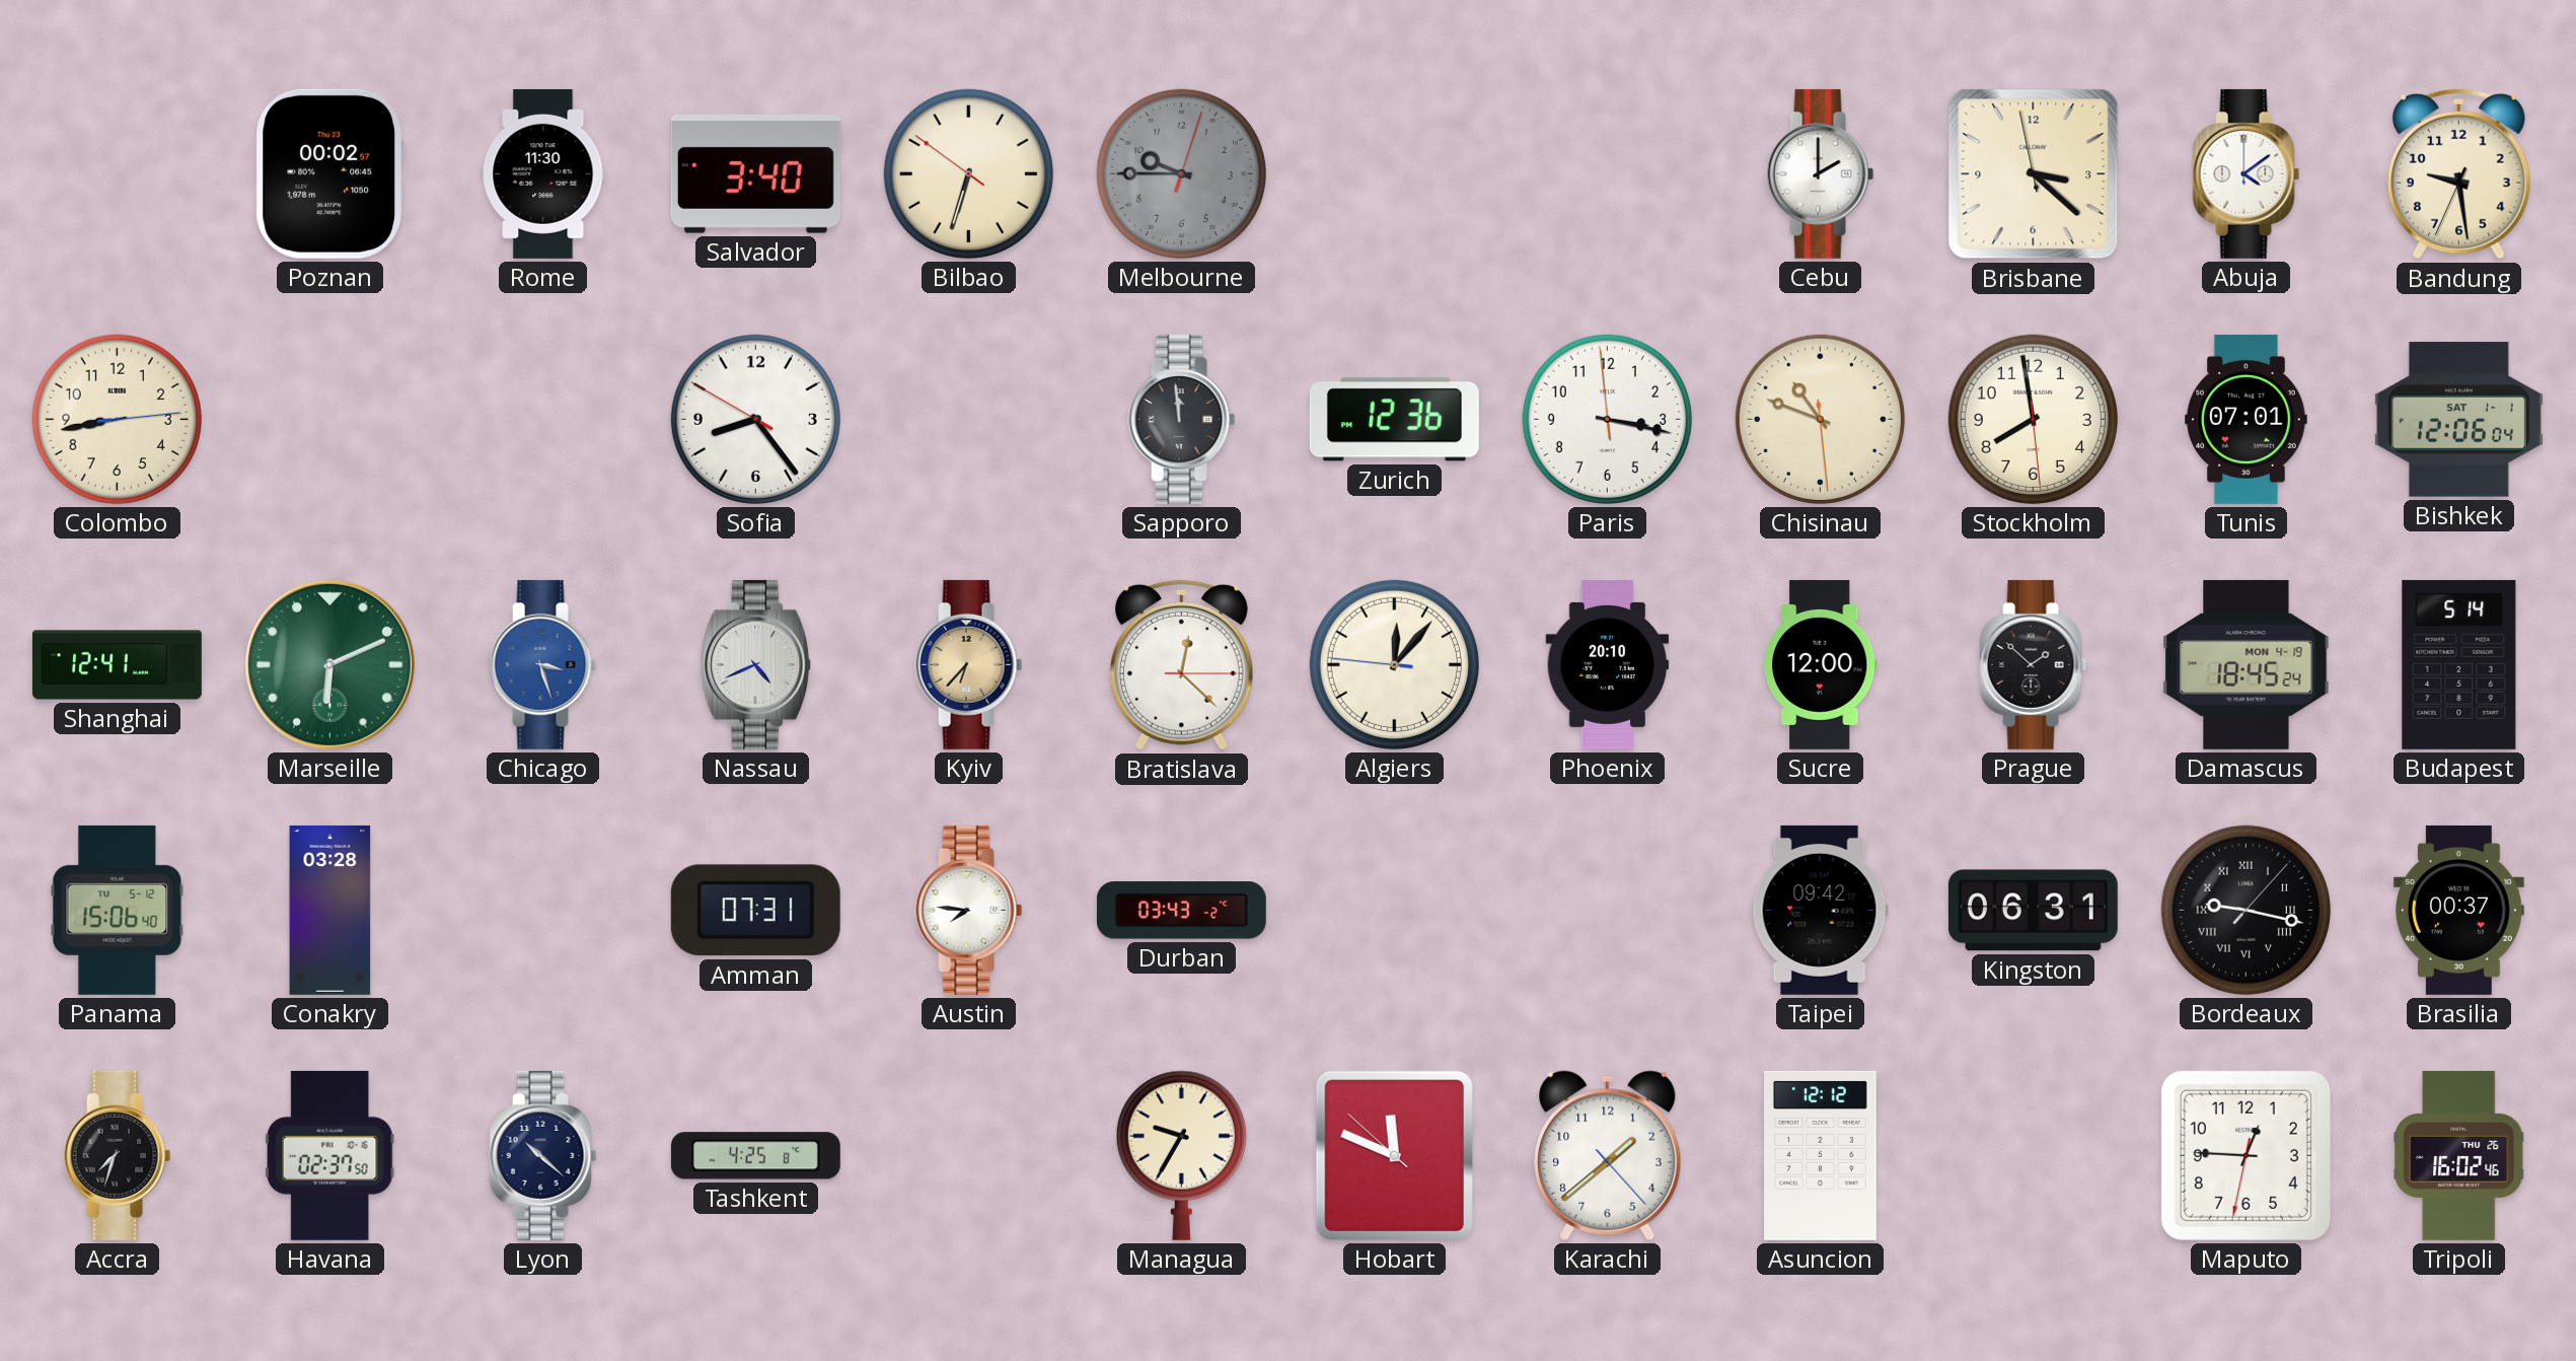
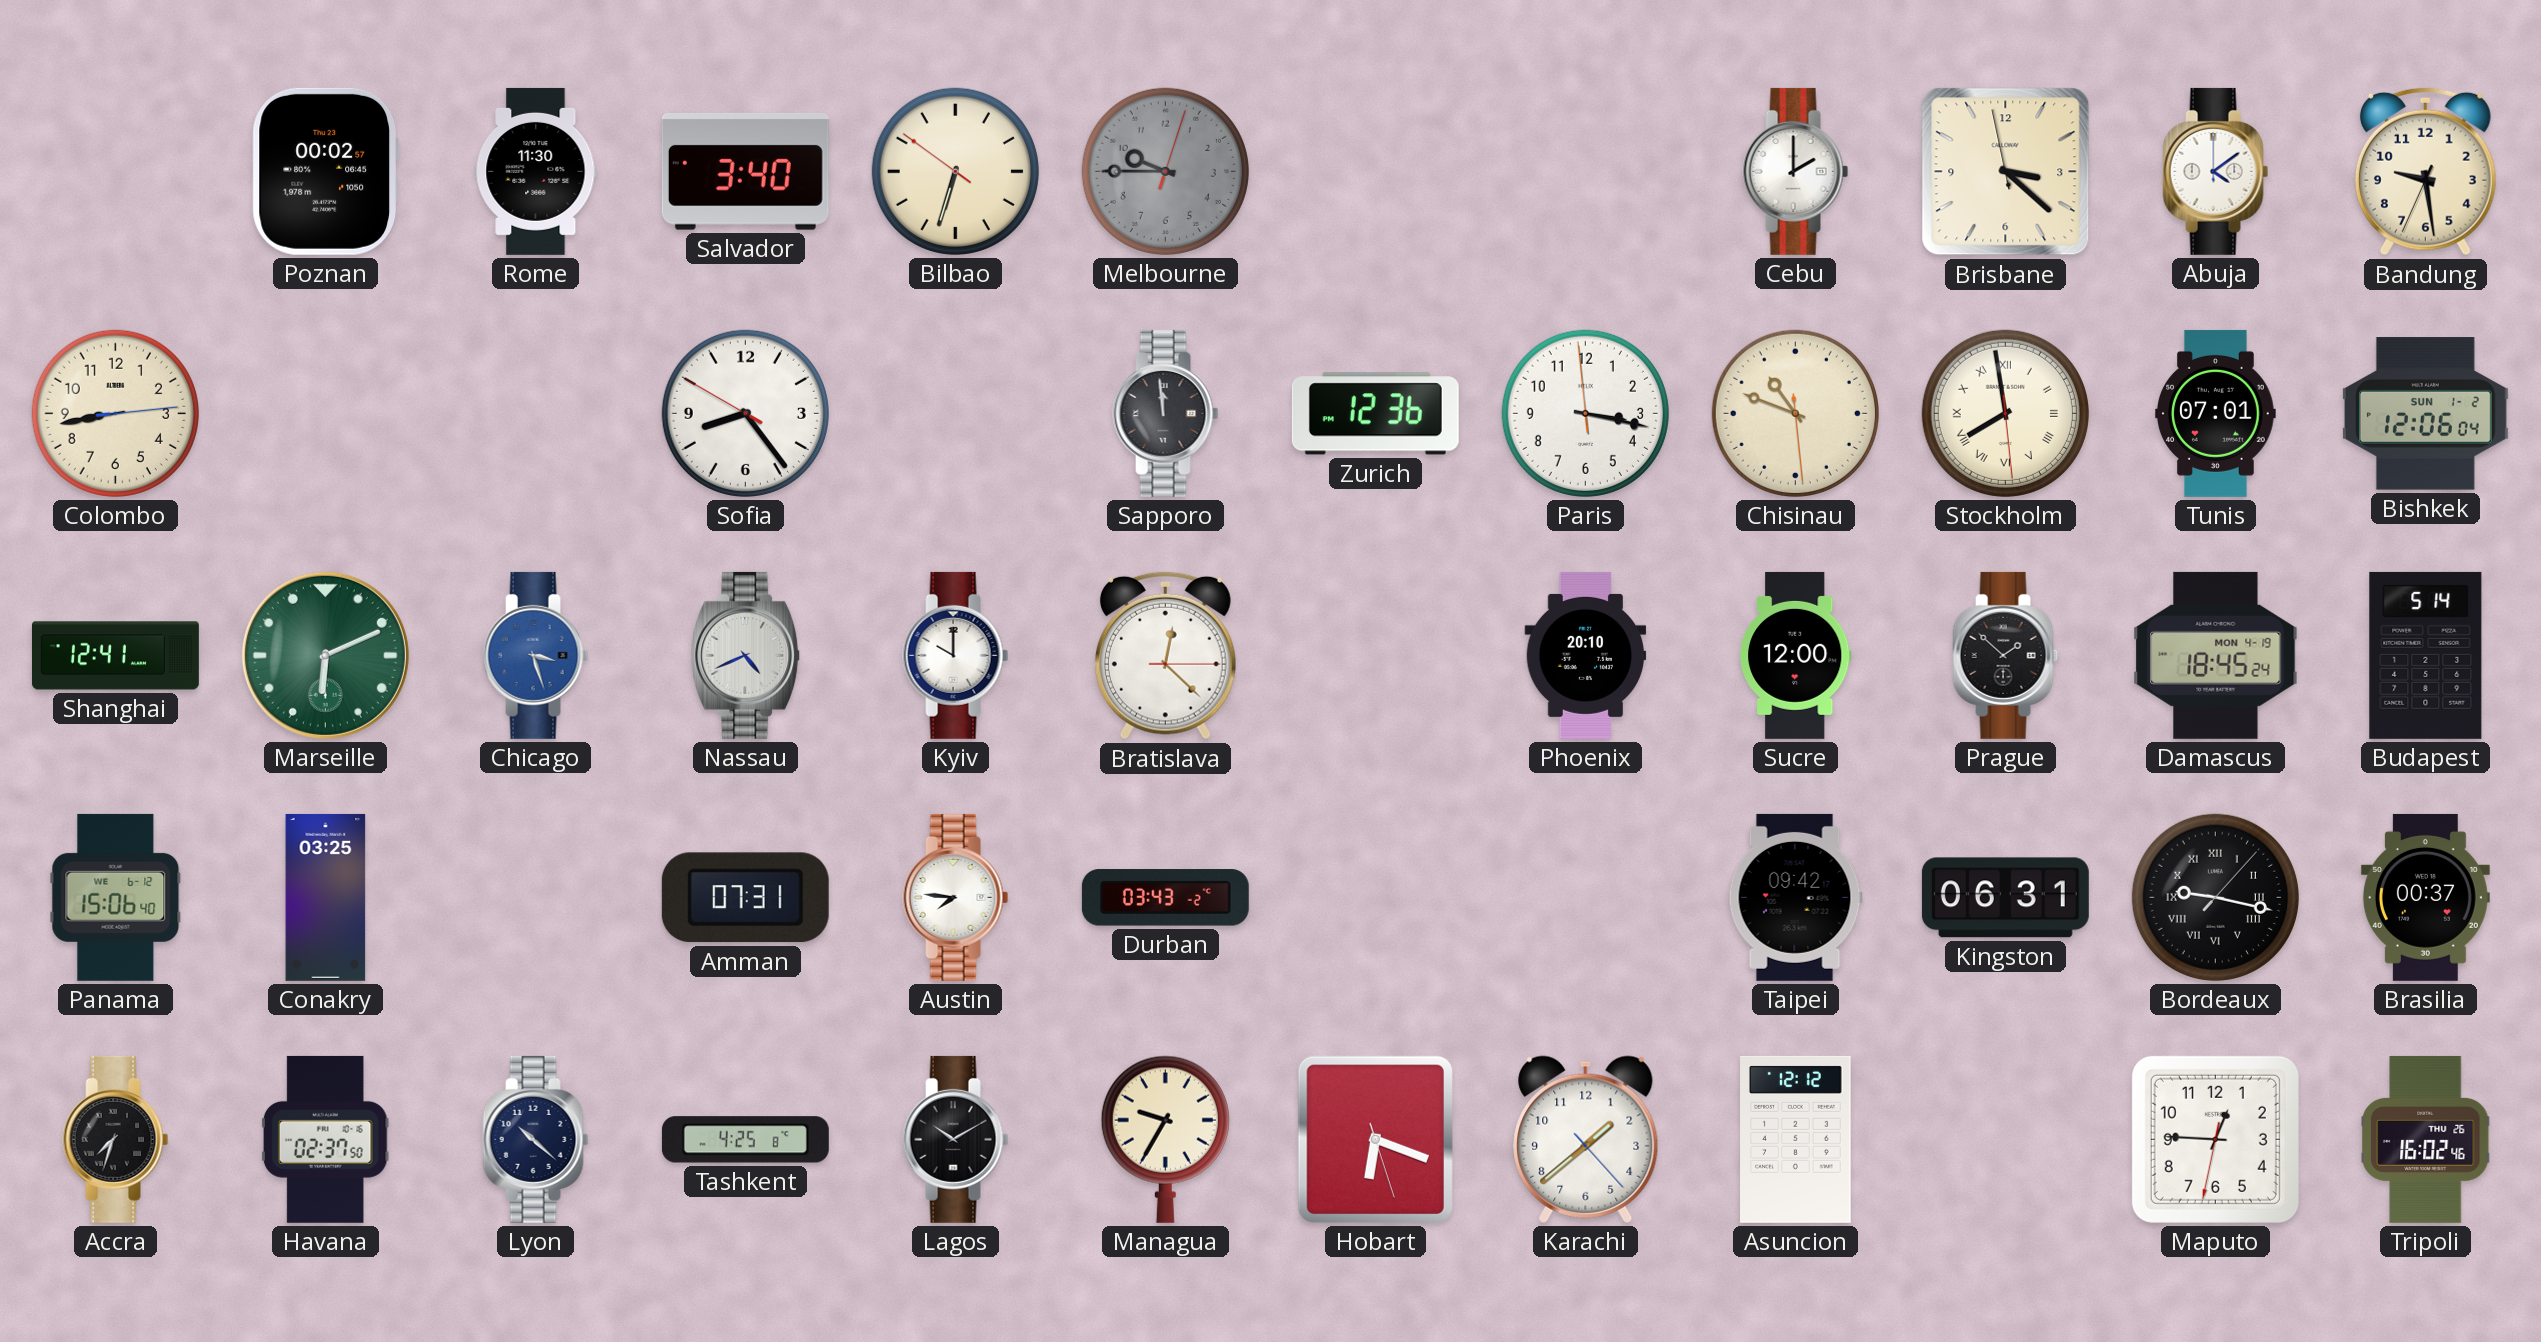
Stockholm numerals: Arabic -> Roman
Bishkek date: SAT 1-1 -> SUN 1-2
Kyiv: 6:37 -> 10:00
Kyiv dial: champagne -> white
Algiers: 12:06 -> none
Panama date: TU 5-12 -> WE 6-12
Conakry: 03:28 -> 03:25
Lagos: none -> 10:10
Hobart: 11:48 -> 6:18
